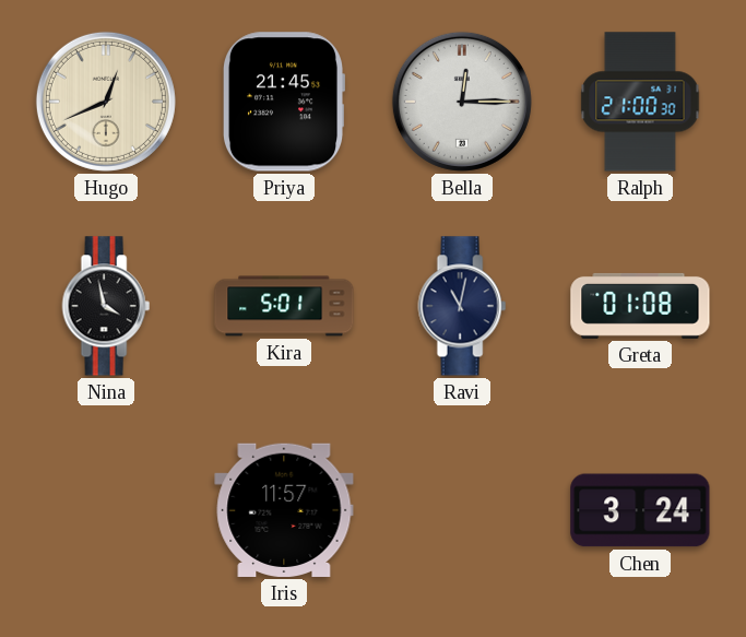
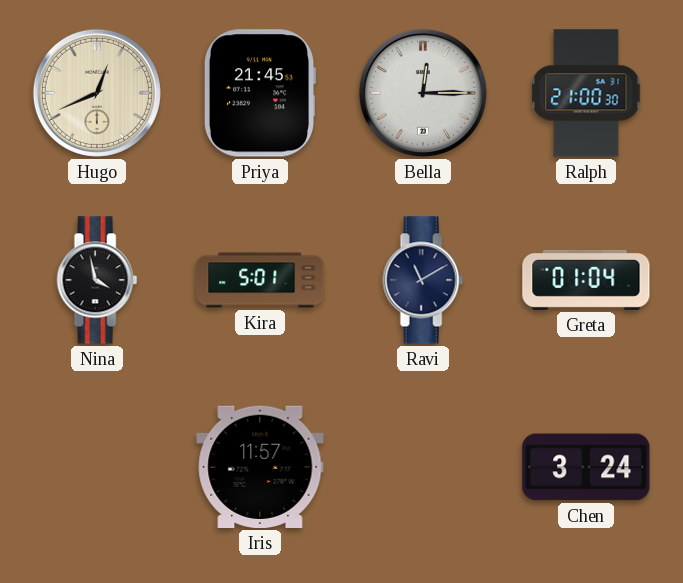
Ravi: 11:02 -> 11:10
Greta: 01:08 -> 01:04
